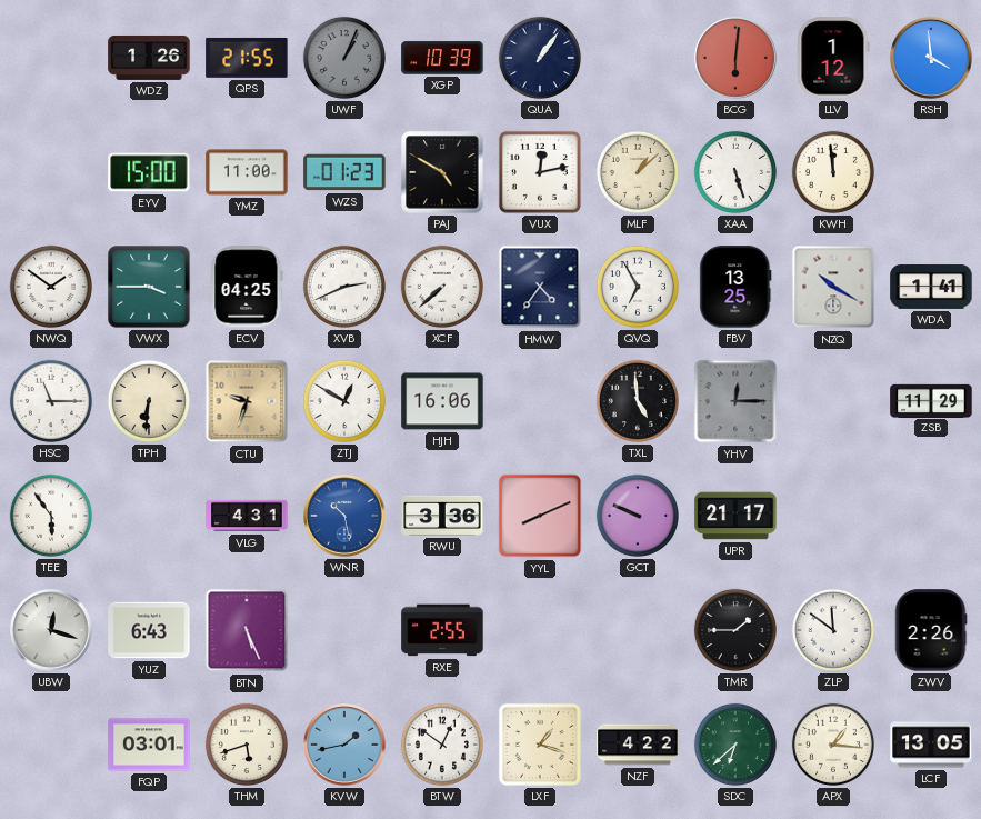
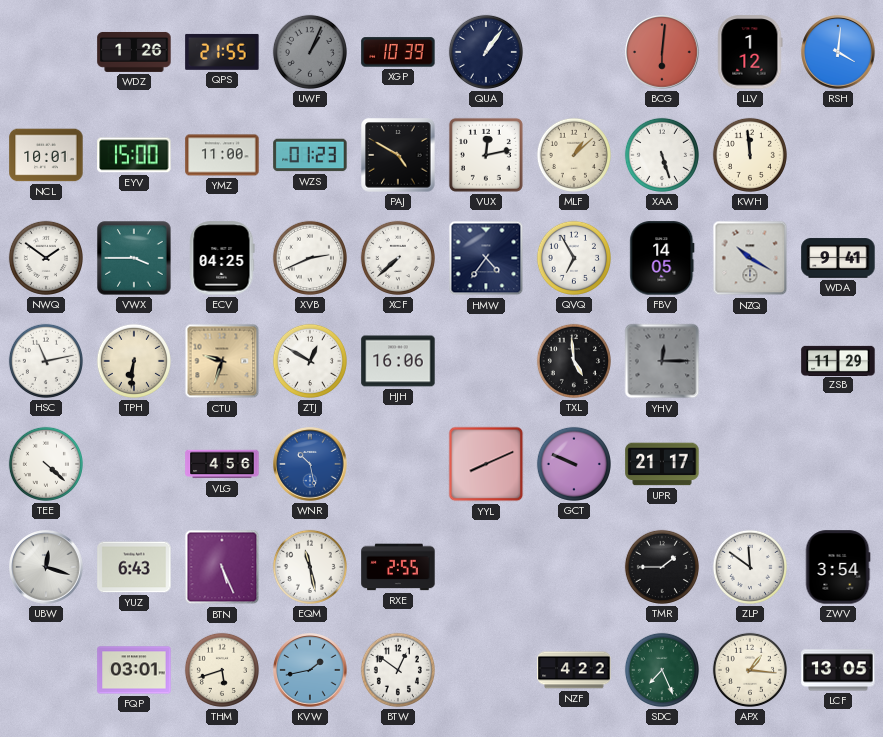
RSH: 3:59 -> 4:01
NCL: none -> 10:01
FBV: 13:25 -> 14:05
WDA: 1:41 -> 9:41
HSC: 11:15 -> 11:13
TEE: 5:54 -> 4:22
VLG: 4:31 -> 4:56
RWU: 3:36 -> none
EQM: none -> 11:28
ZWV: 2:26 -> 3:54
LXF: 1:18 -> none
SDC: 6:38 -> 7:26
